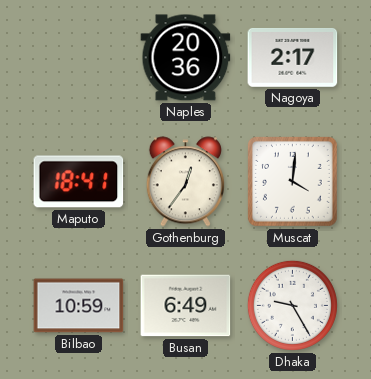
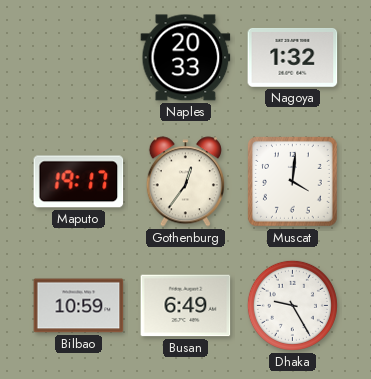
Naples: 20:36 -> 20:33
Nagoya: 2:17 -> 1:32
Maputo: 18:41 -> 19:17
